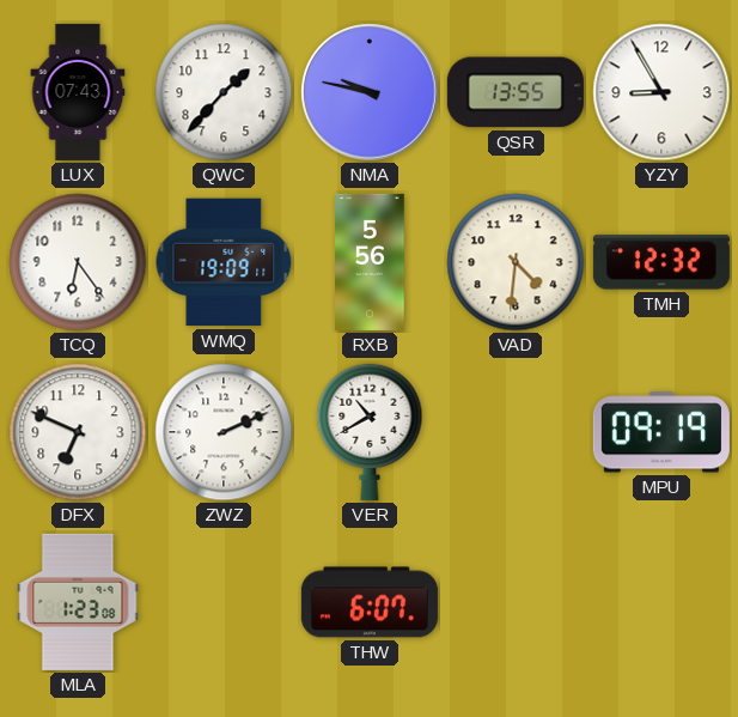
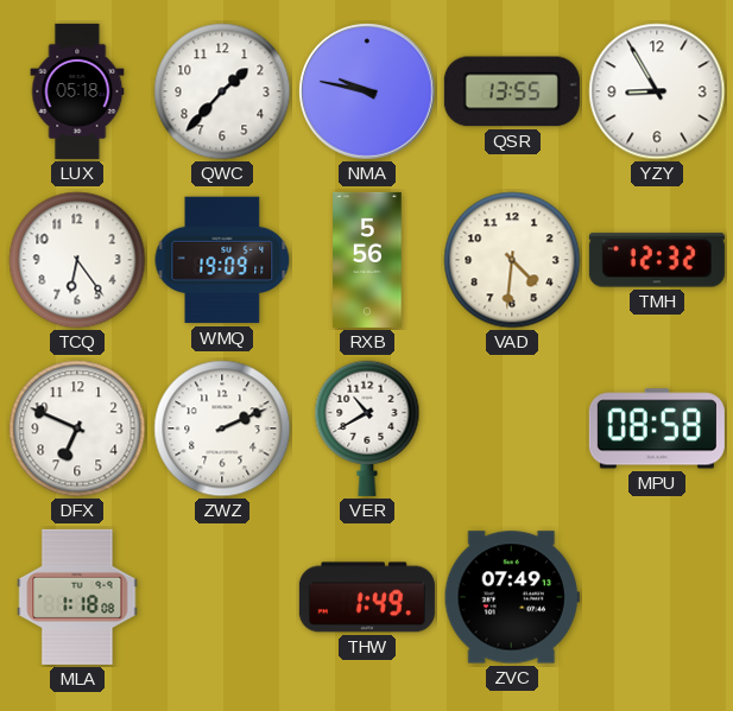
LUX: 07:43 -> 05:18
MPU: 09:19 -> 08:58
MLA: 1:23 -> 1:18
THW: 6:07 -> 1:49
ZVC: none -> 07:49
